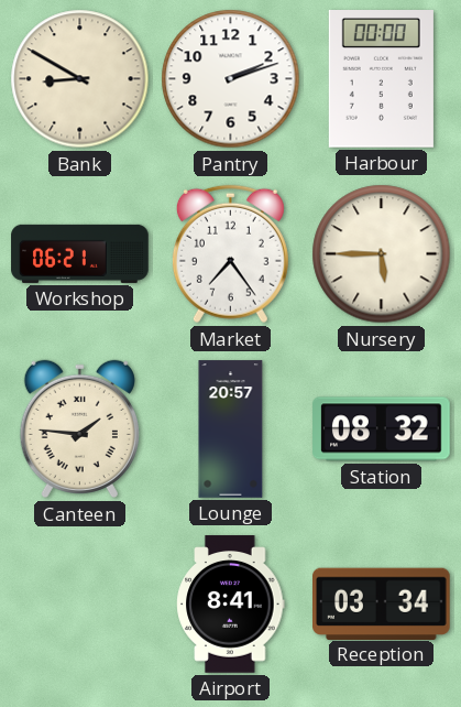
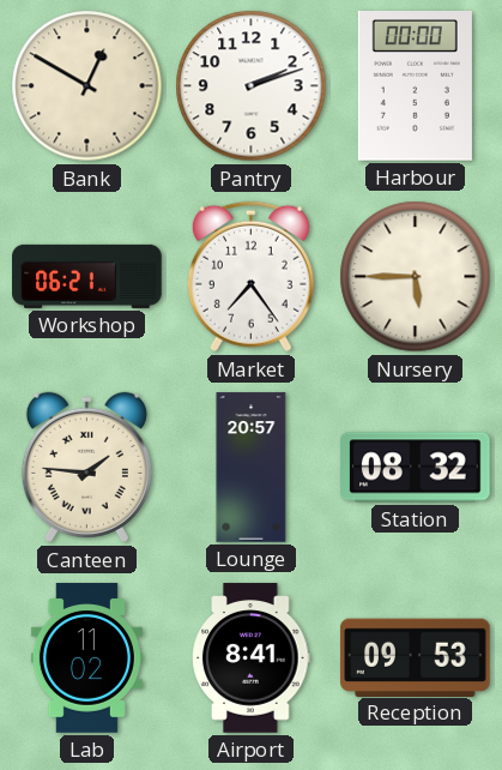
Bank: 8:50 -> 12:50
Lab: none -> 11:02
Reception: 03:34 -> 09:53
